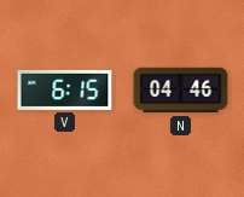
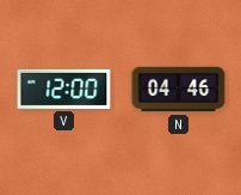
V: 6:15 -> 12:00
